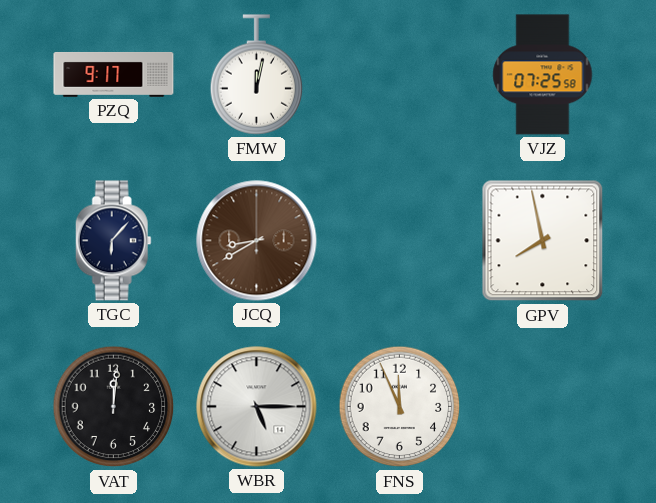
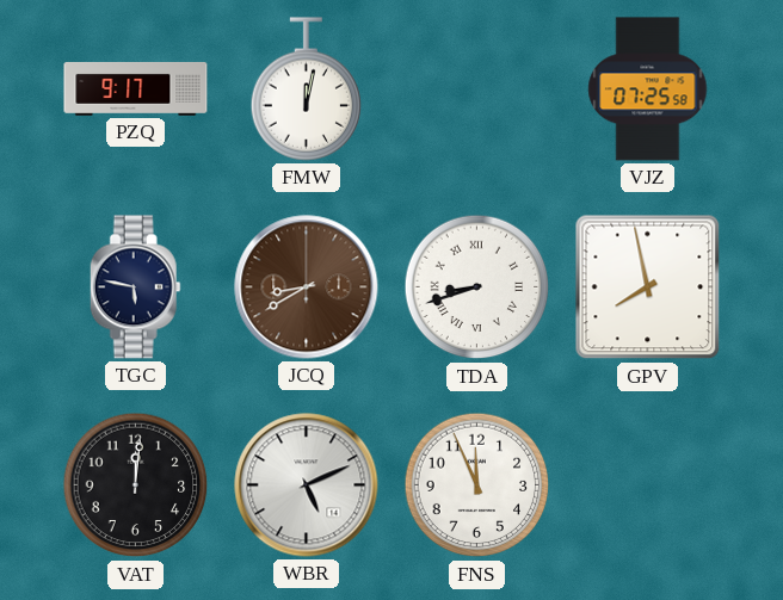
TGC: 6:07 -> 5:47
TDA: none -> 8:42
WBR: 5:15 -> 5:11
